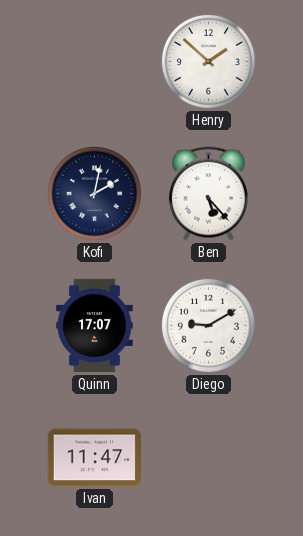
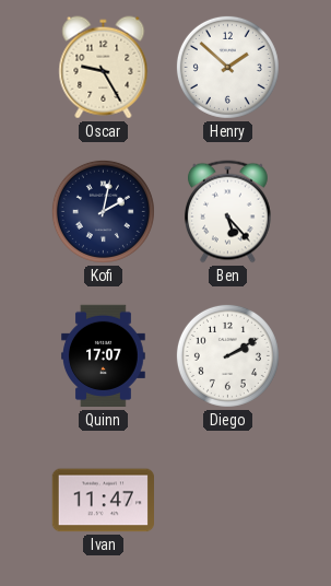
Oscar: none -> 9:25
Diego: 9:10 -> 2:10
